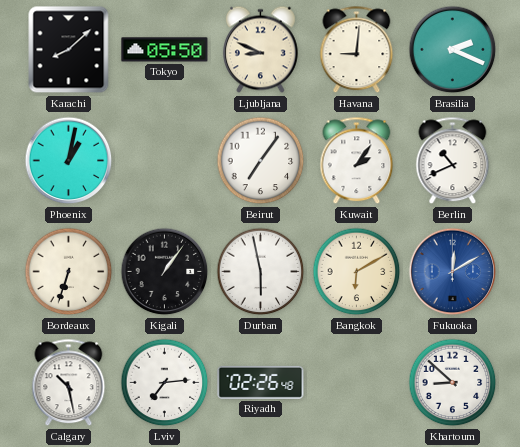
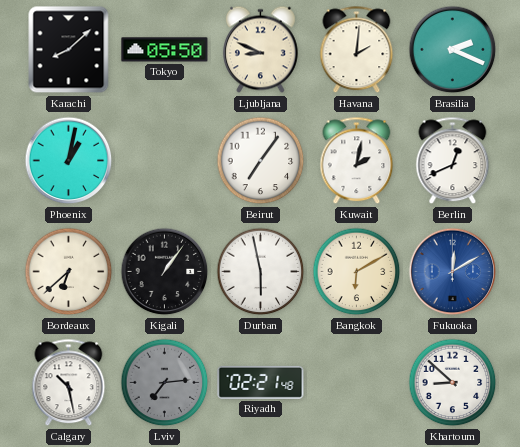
Havana: 9:01 -> 2:01
Kuwait: 2:06 -> 2:02
Berlin: 10:41 -> 12:41
Bordeaux: 6:33 -> 6:38
Lviv dial: white -> grey
Riyadh: 02:26 -> 02:21
